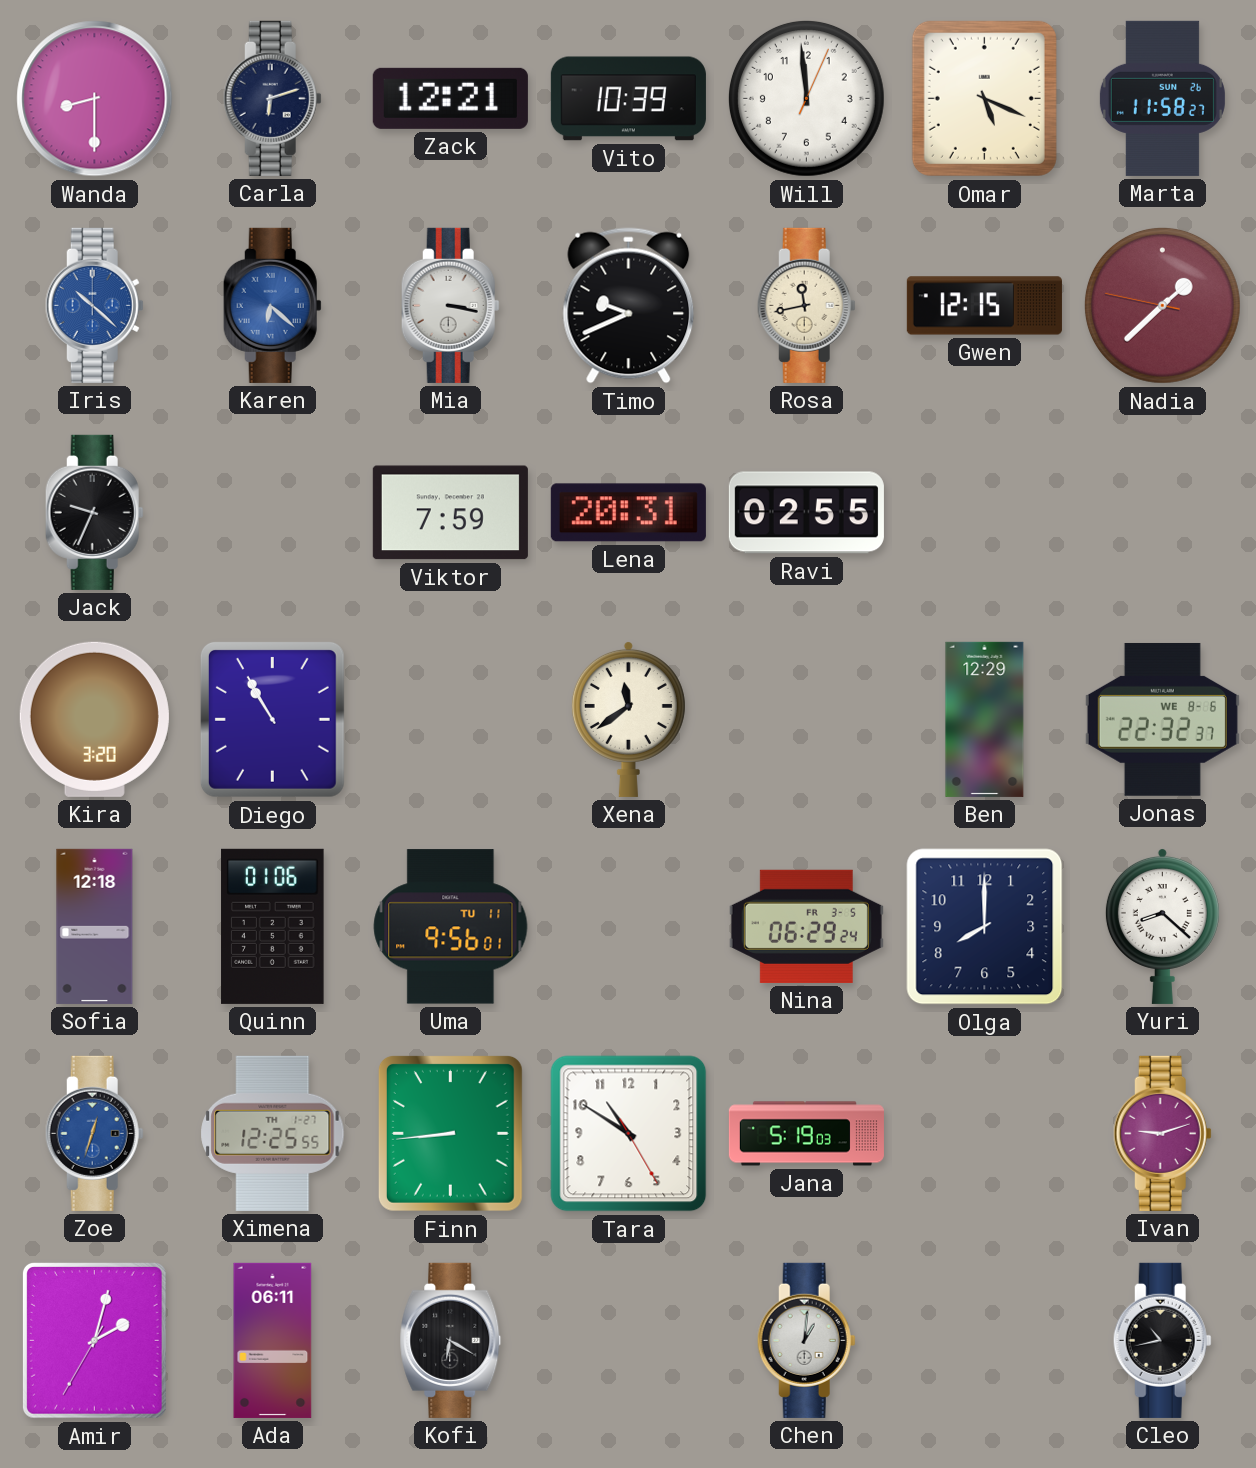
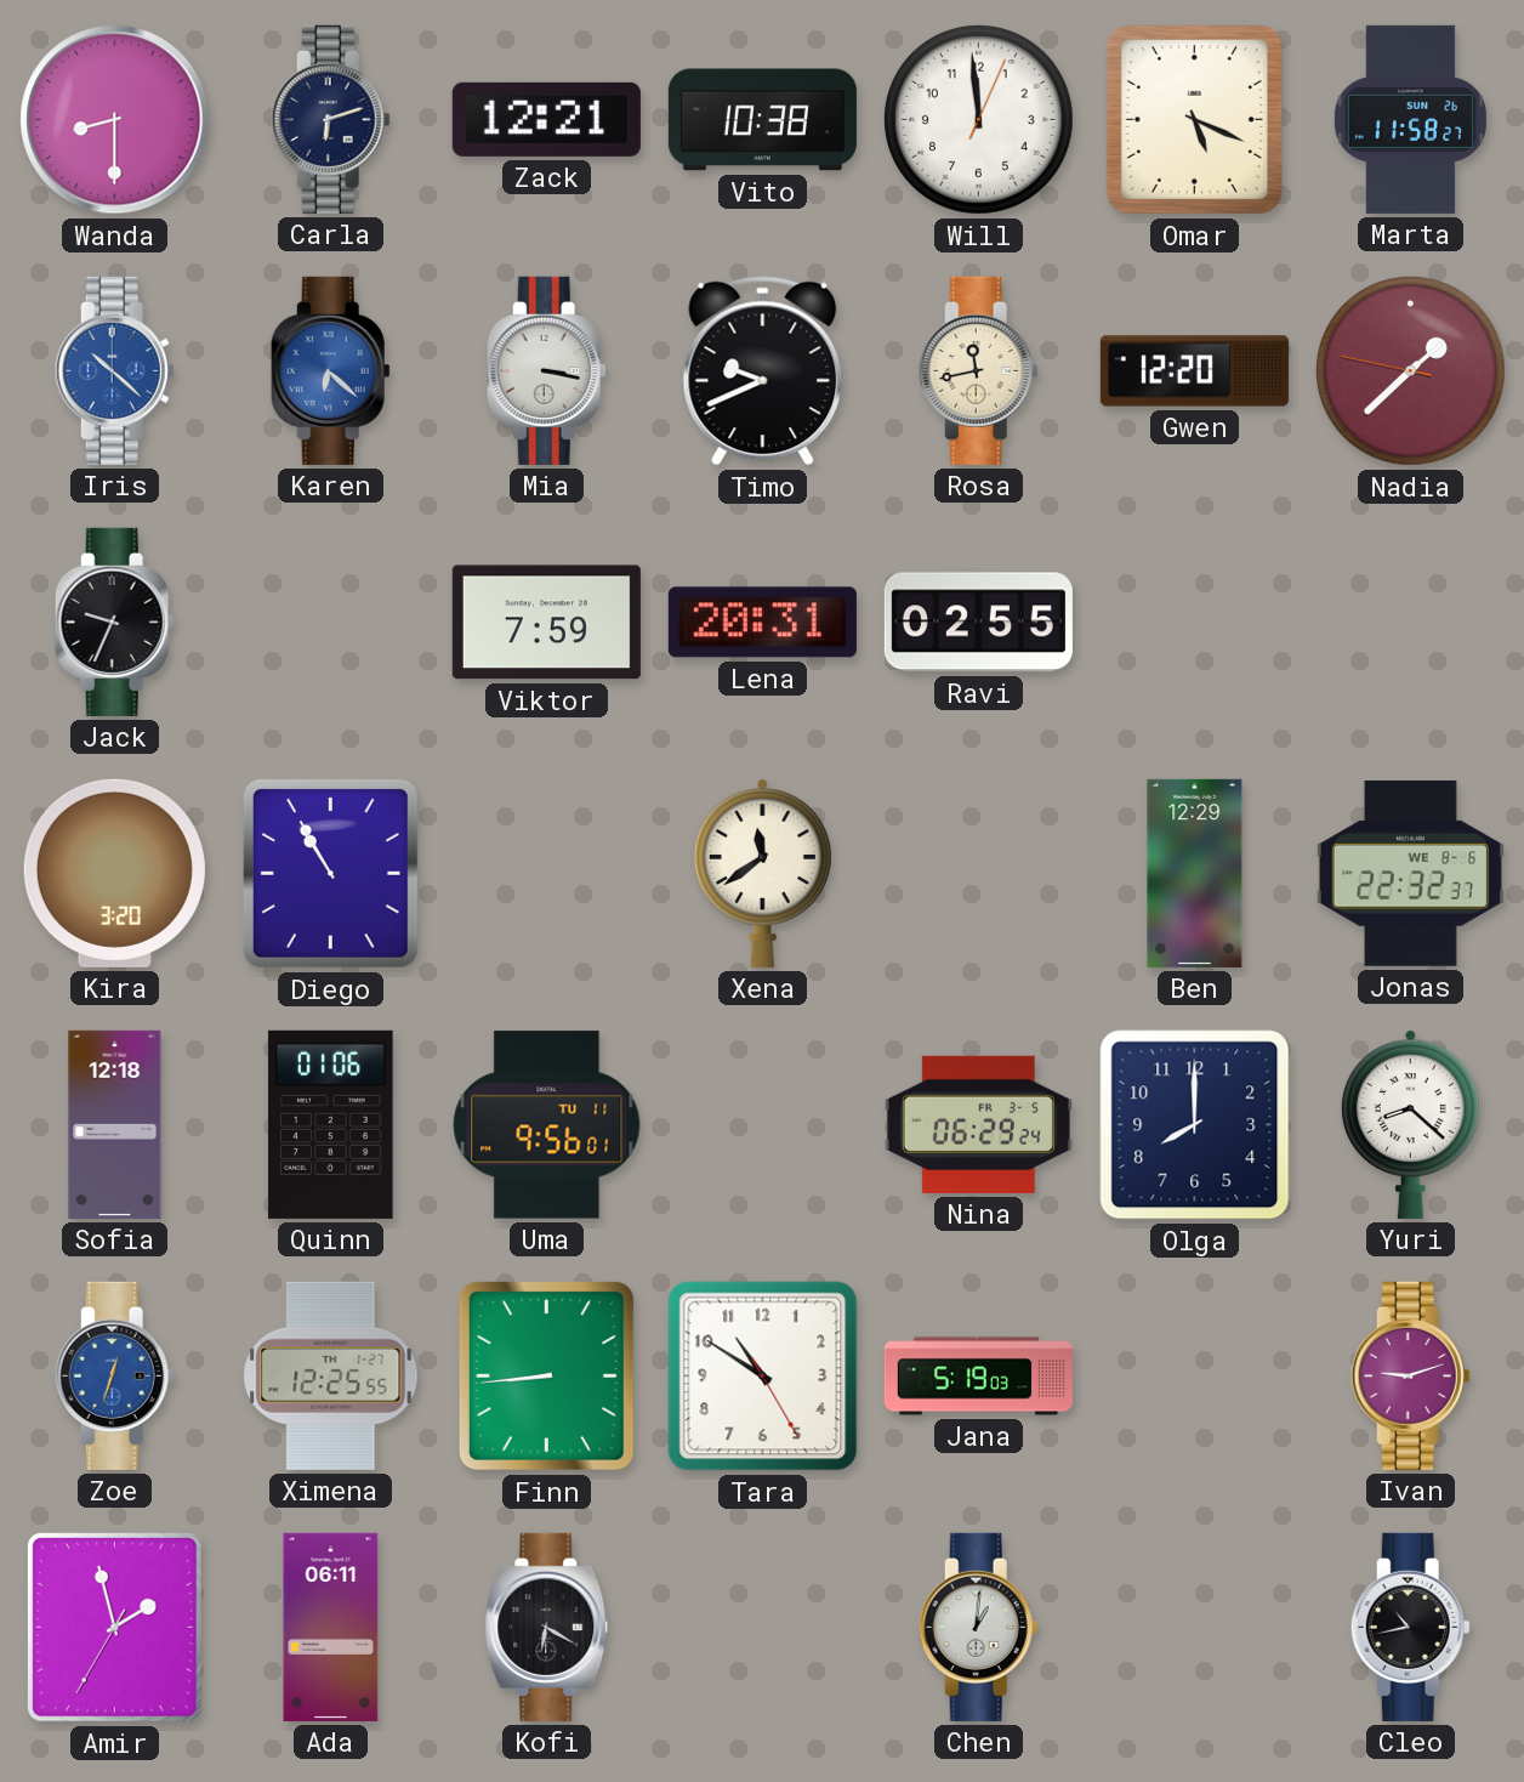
Vito: 10:39 -> 10:38
Gwen: 12:15 -> 12:20
Amir: 2:02 -> 1:57
